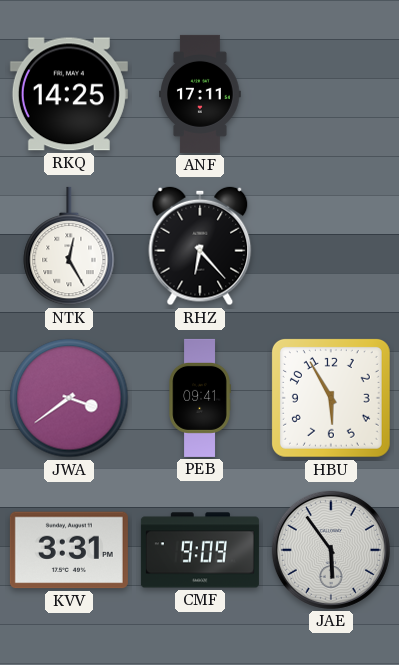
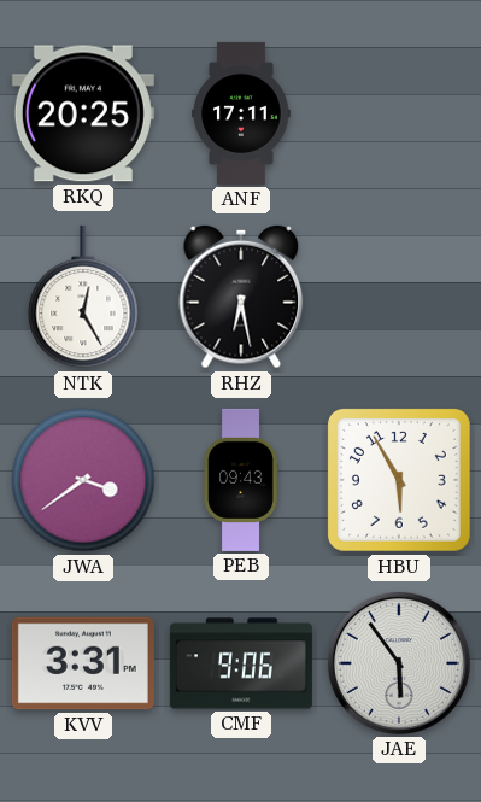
RKQ: 14:25 -> 20:25
RHZ: 6:23 -> 6:28
PEB: 09:41 -> 09:43
CMF: 9:09 -> 9:06
